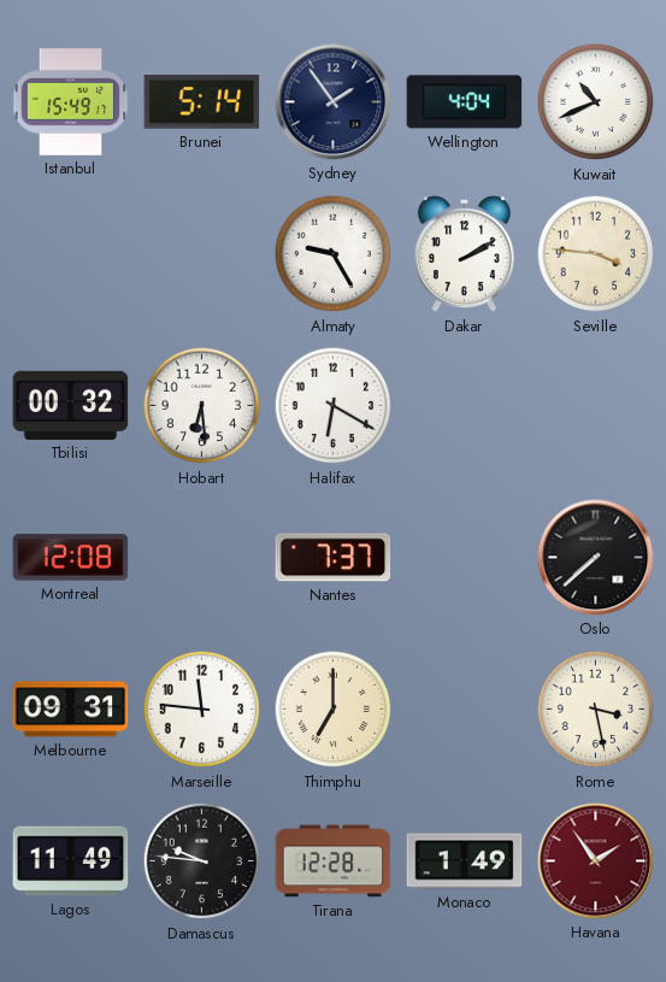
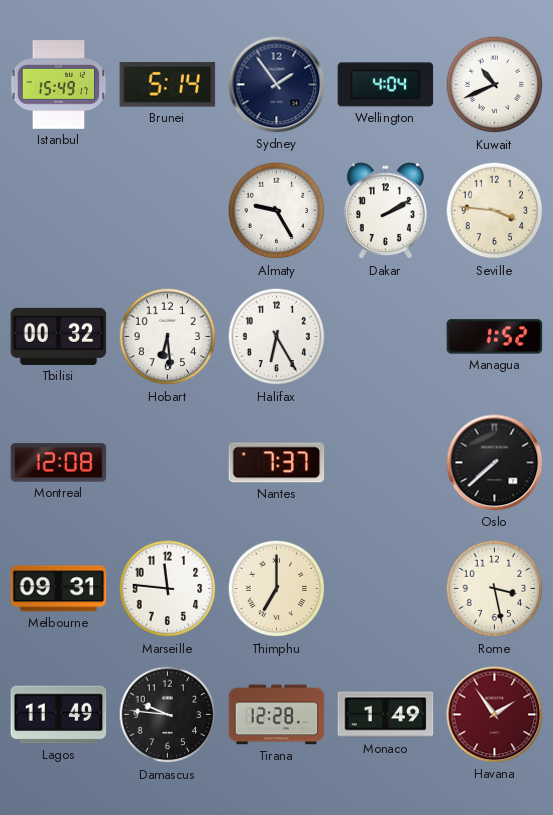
Halifax: 6:20 -> 6:25
Managua: none -> 1:52
